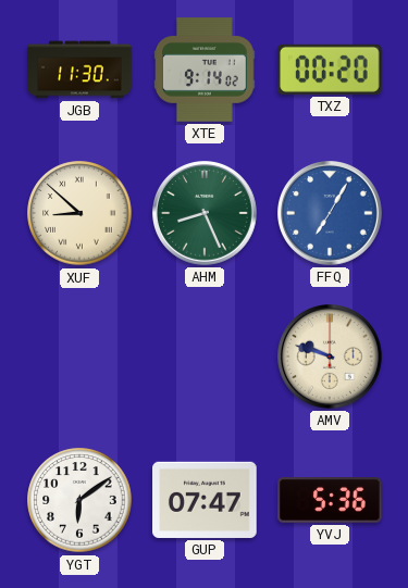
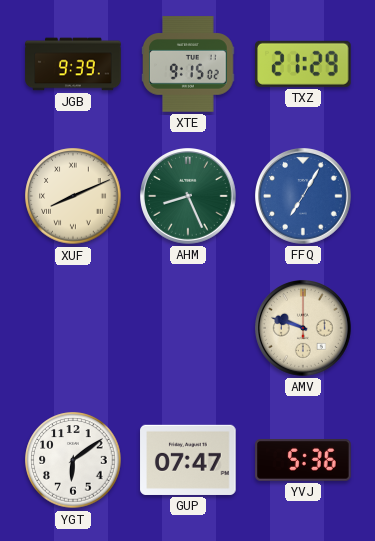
JGB: 11:30 -> 9:39
XTE: 9:14 -> 9:15
TXZ: 00:20 -> 21:29
XUF: 8:52 -> 8:11
